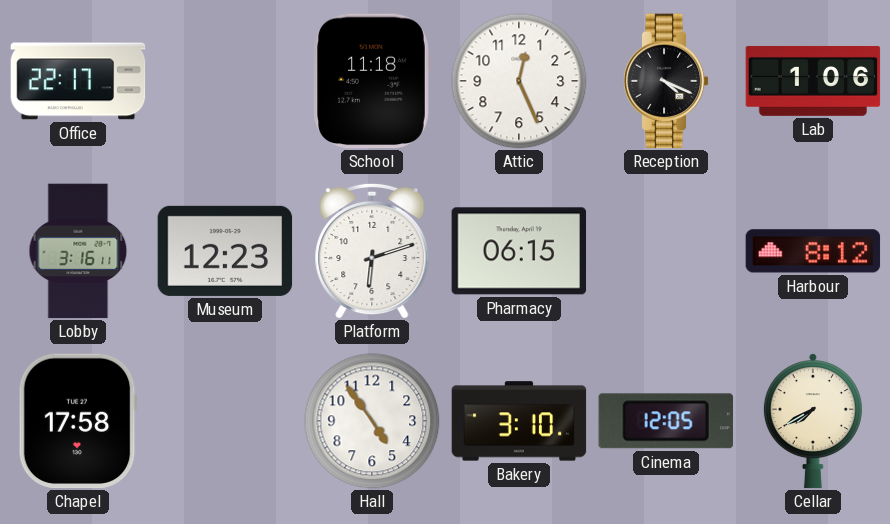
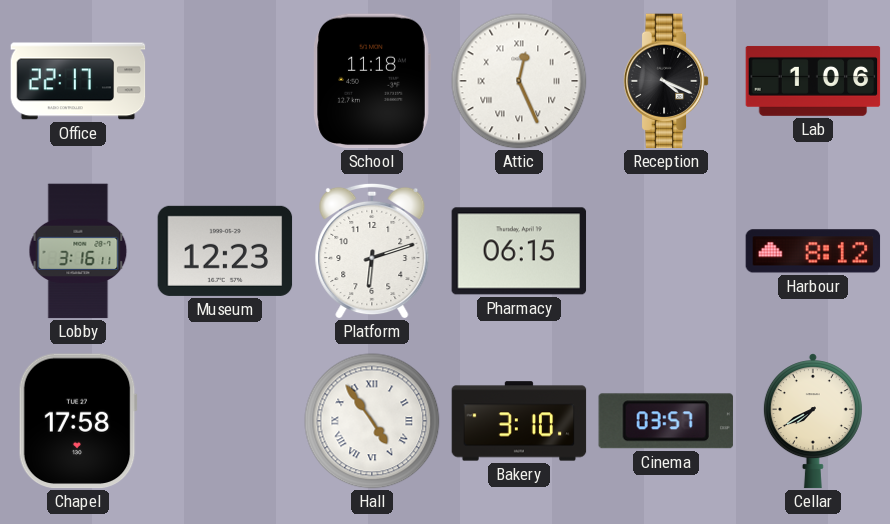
Attic numerals: Arabic -> Roman
Hall numerals: Arabic -> Roman
Cinema: 12:05 -> 03:57
